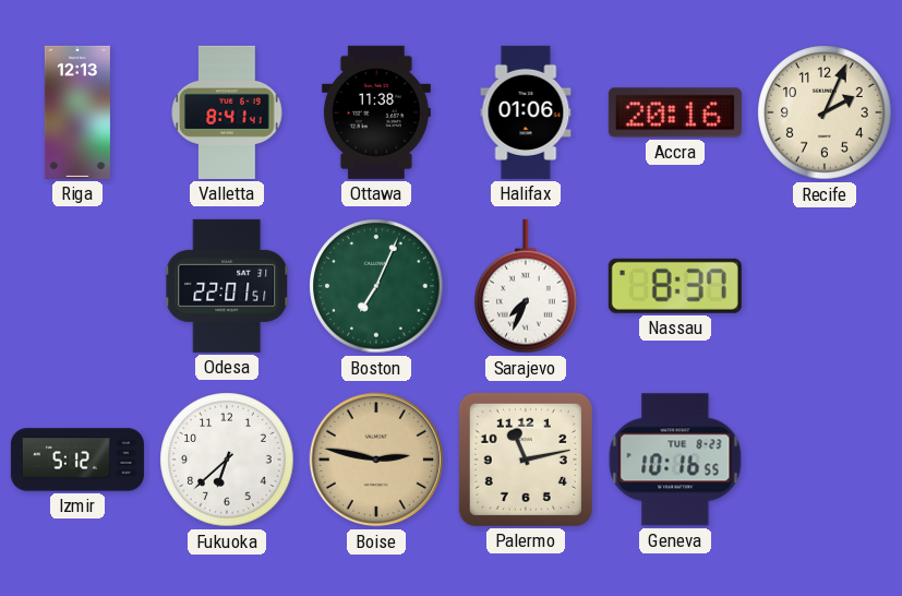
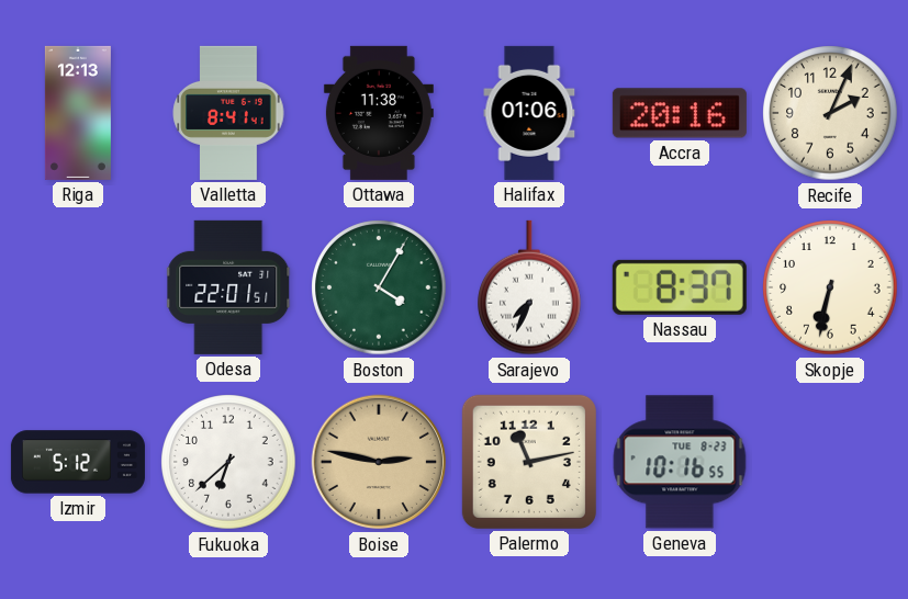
Boston: 7:04 -> 4:05
Skopje: none -> 6:32
